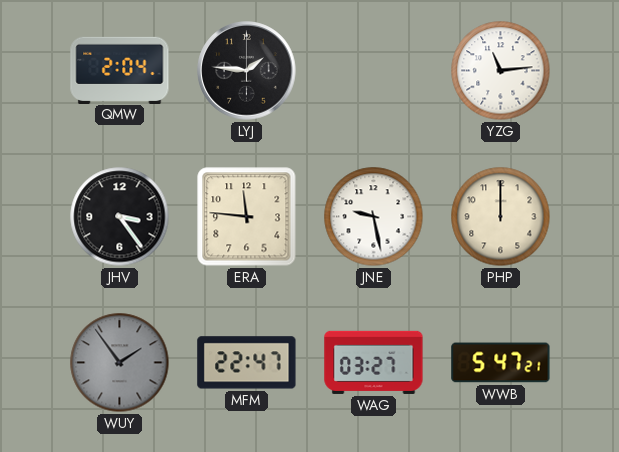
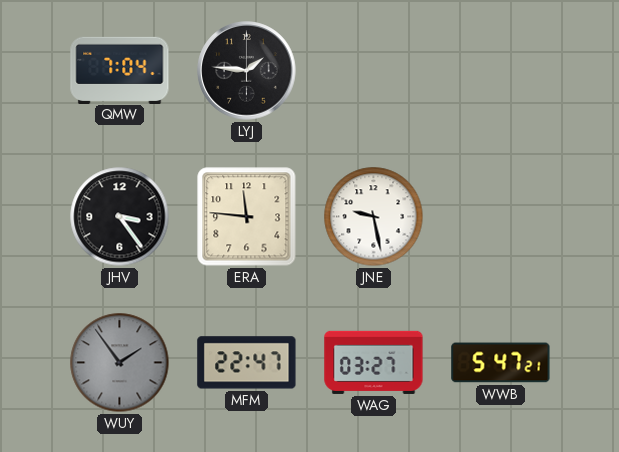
QMW: 2:04 -> 7:04
YZG: 11:14 -> none
PHP: 12:00 -> none
